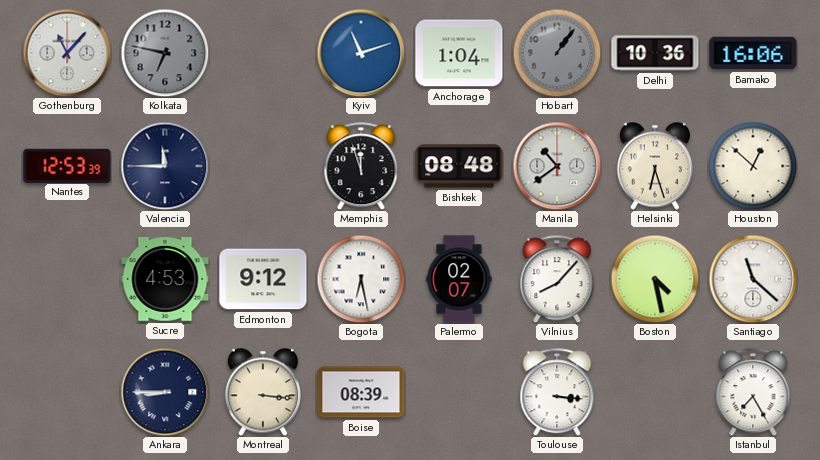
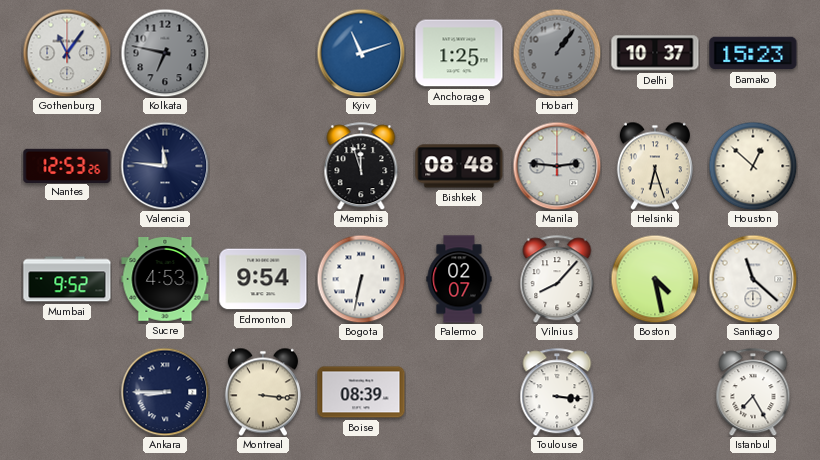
Gothenburg: 11:07 -> 11:06
Anchorage: 1:04 -> 1:25
Delhi: 10:36 -> 10:37
Bamako: 16:06 -> 15:23
Nantes: 12:53:39 -> 12:53:26
Valencia: 11:45 -> 11:46
Manila: 10:39 -> 2:46
Mumbai: none -> 9:52
Edmonton: 9:12 -> 9:54
Bogota: 6:28 -> 6:32
